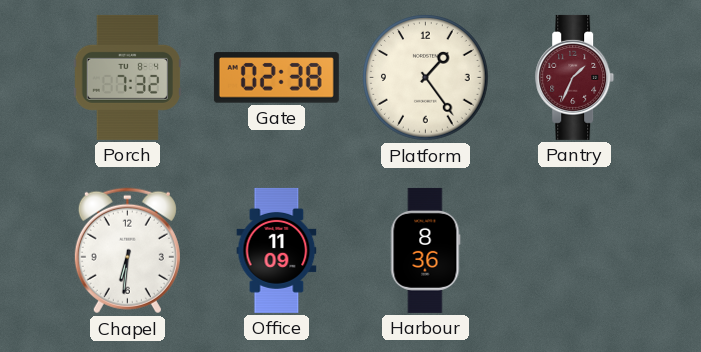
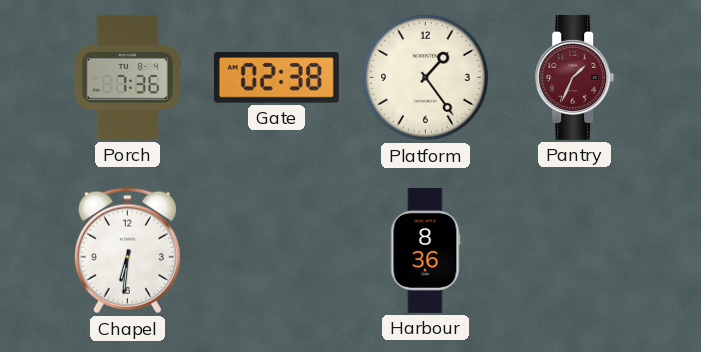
Porch: 7:32 -> 7:36
Office: 11:09 -> none
